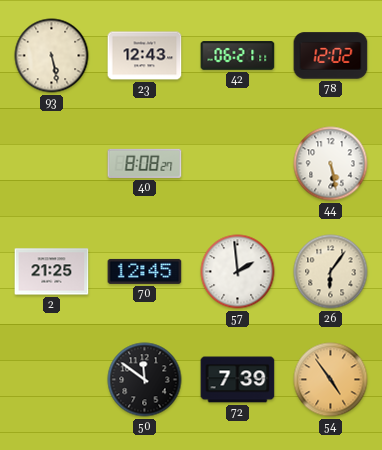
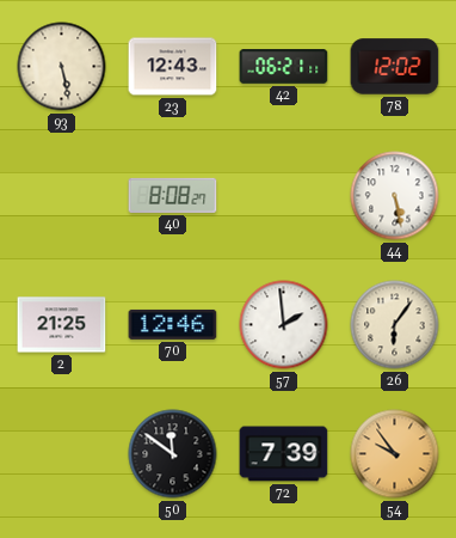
70: 12:45 -> 12:46
54: 4:54 -> 9:54
